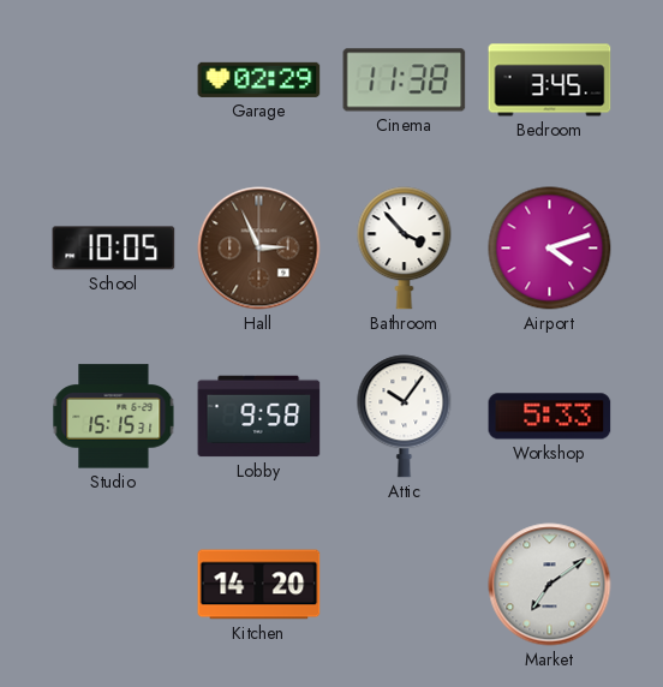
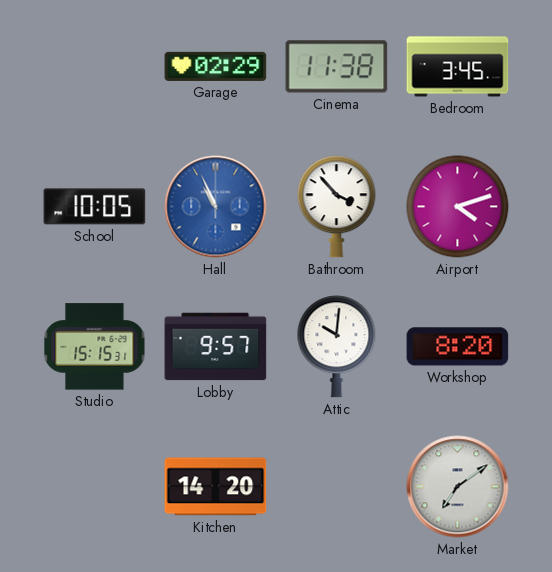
Hall: 2:56 -> 10:56
Hall dial: brown -> blue
Lobby: 9:58 -> 9:57
Attic: 10:06 -> 10:01
Workshop: 5:33 -> 8:20
